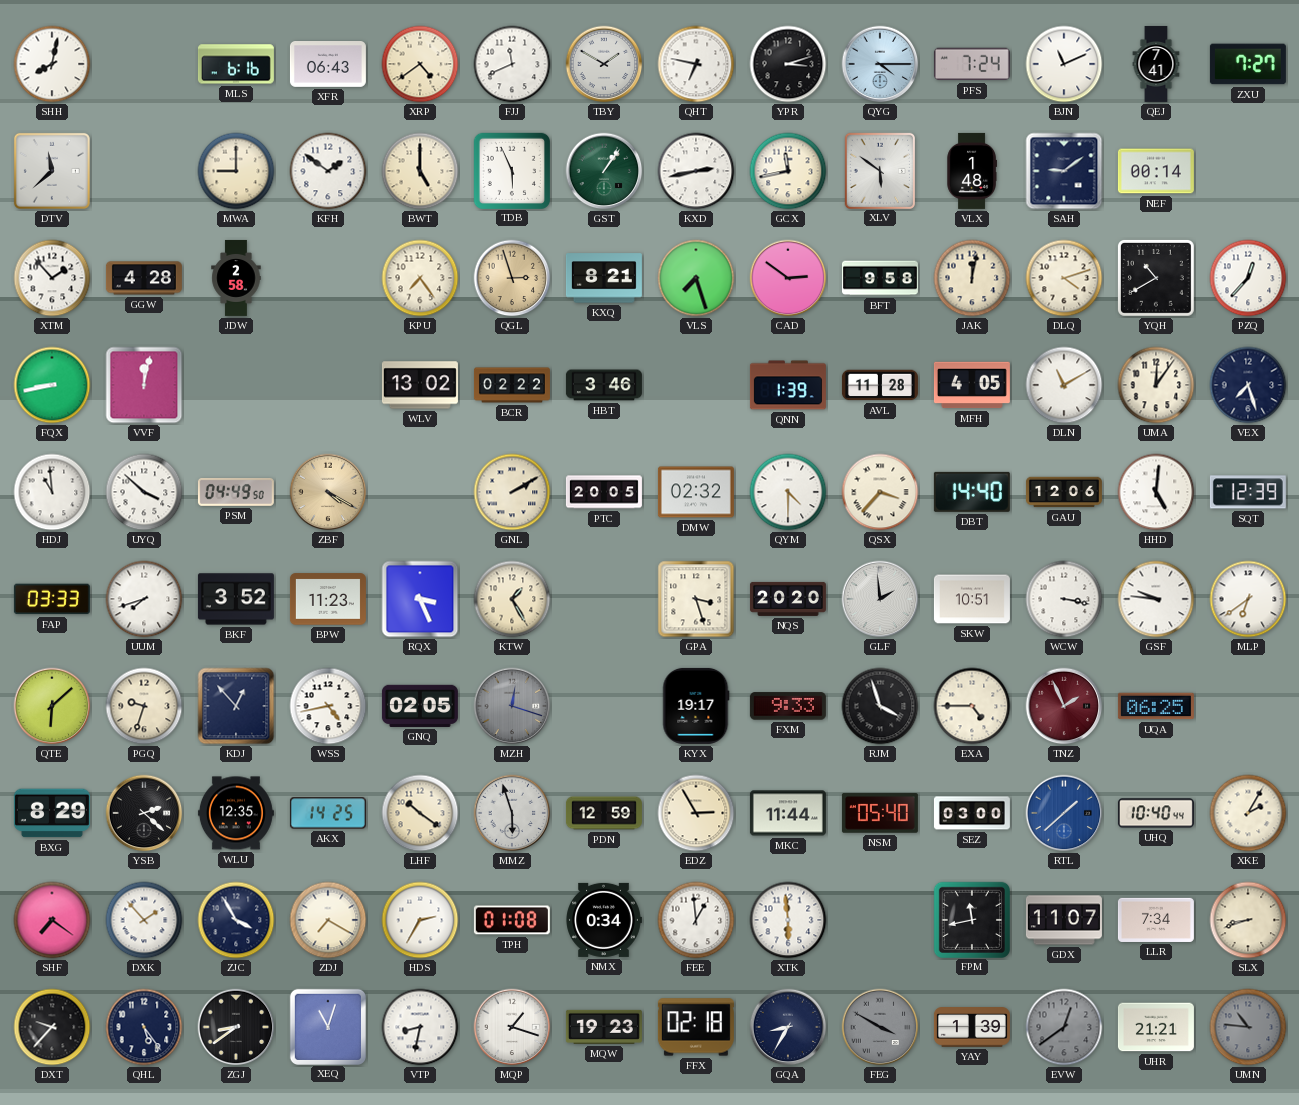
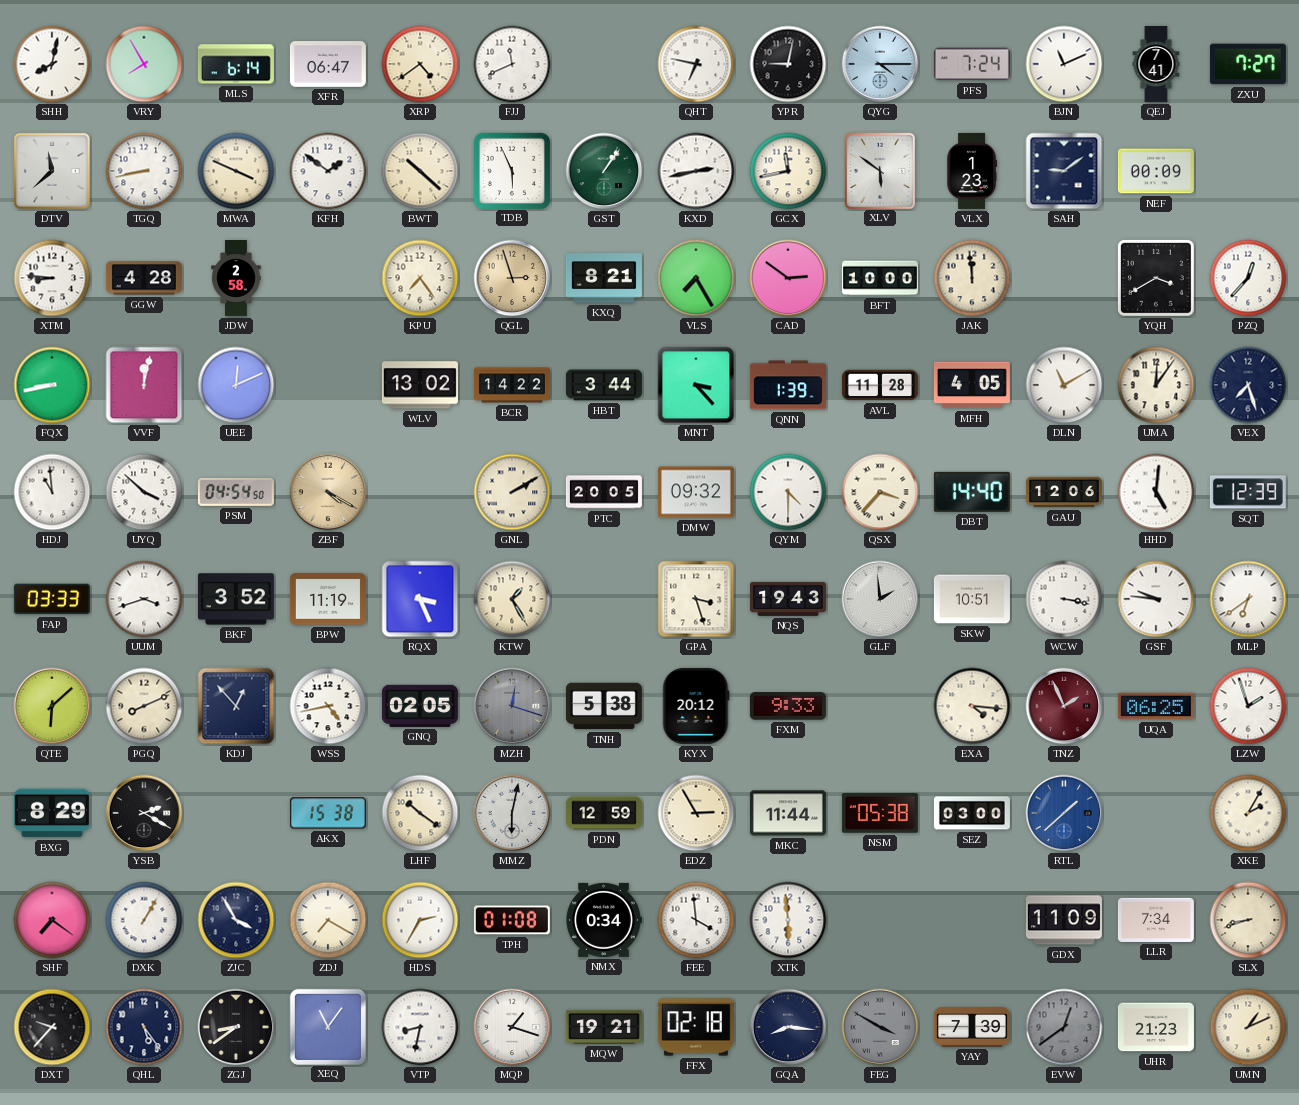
VRY: none -> 7:55
MLS: 6:16 -> 6:14
XFR: 06:43 -> 06:47
TBY: 1:50 -> none
YPR: 3:12 -> 9:02
TGQ: none -> 8:43
MWA: 9:00 -> 3:49
BWT: 5:00 -> 10:22
VLX: 1:48 -> 1:23
NEF: 00:14 -> 00:09
XTM: 1:53 -> 8:46
VLS: 7:27 -> 7:25
BFT: 9:58 -> 10:00
JAK: 12:02 -> 11:59
DLQ: 4:12 -> none
YQH: 10:40 -> 3:40
UEE: none -> 12:11
BCR: 02:22 -> 14:22
HBT: 3:46 -> 3:44
MNT: none -> 3:23
PSM: 04:49 -> 04:54
DMW: 02:32 -> 09:32
UUM: 7:42 -> 3:42
BPW: 11:23 -> 11:19
NQS: 20:20 -> 19:43
PGQ: 9:33 -> 8:11
TNH: none -> 5:38
KYX: 19:17 -> 20:12
RJM: 3:57 -> none
EXA: 4:45 -> 4:16
LZW: none -> 1:57
YSB: 2:22 -> 2:20
WLU: 12:35 -> none
AKX: 14:25 -> 15:38
MMZ: 5:57 -> 6:02
NSM: 05:40 -> 05:38
UHQ: 10:40 -> none
DXK: 1:53 -> 1:05
FEE: 12:59 -> 3:59
FPM: 11:43 -> none
GDX: 11:07 -> 11:09
XEQ: 11:03 -> 11:06
MQW: 19:23 -> 19:21
GQA: 8:35 -> 8:16
YAY: 1:39 -> 7:39
UHR: 21:21 -> 21:23
UMN: 10:46 -> 1:11
UMN dial: grey -> cream
